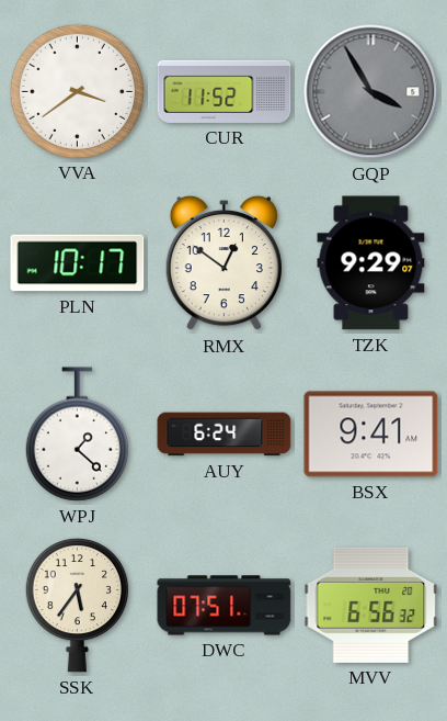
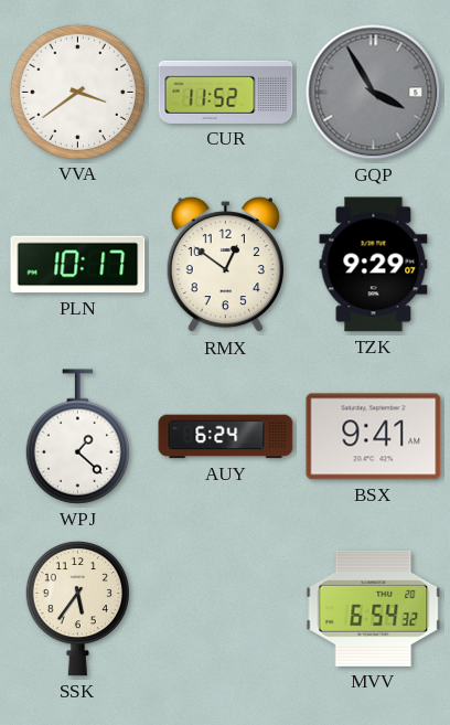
DWC: 07:51 -> none
MVV: 6:56 -> 6:54
